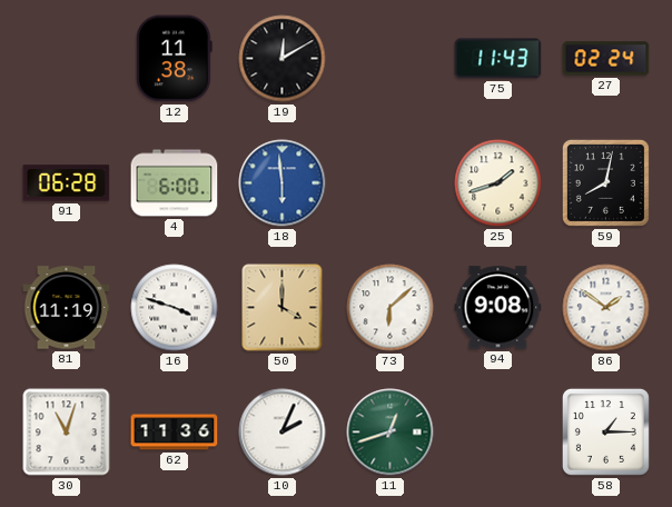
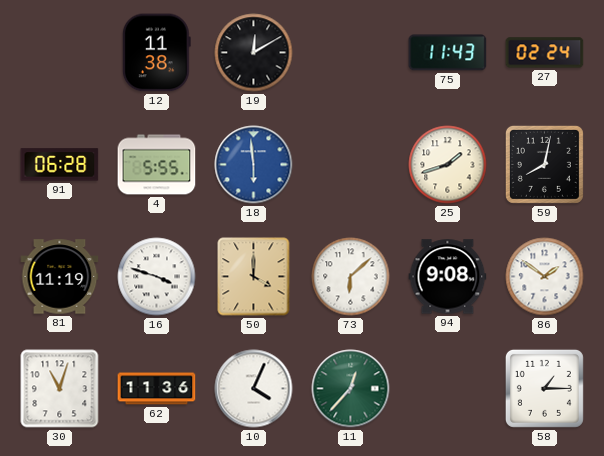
4: 6:00 -> 5:55
10: 2:04 -> 4:04
11: 12:42 -> 12:37
